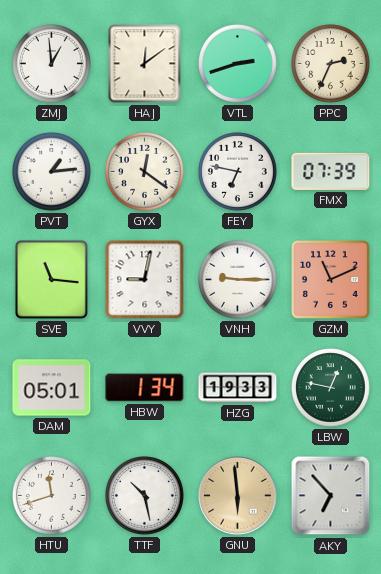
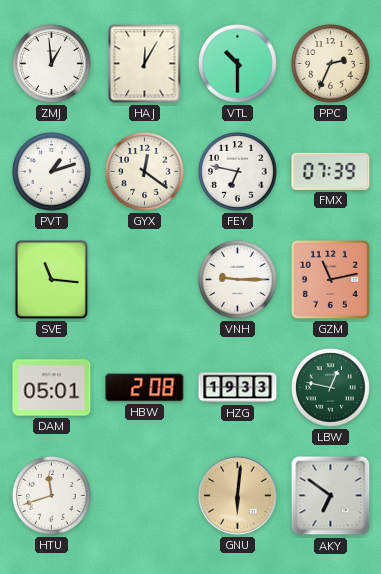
HAJ: 12:09 -> 12:05
VTL: 2:42 -> 10:30
PVT: 1:14 -> 1:12
VVY: 9:02 -> none
GZM: 11:11 -> 11:13
HBW: 1:34 -> 2:08
TTF: 10:28 -> none
GNU: 5:59 -> 6:01
AKY: 6:53 -> 6:51
